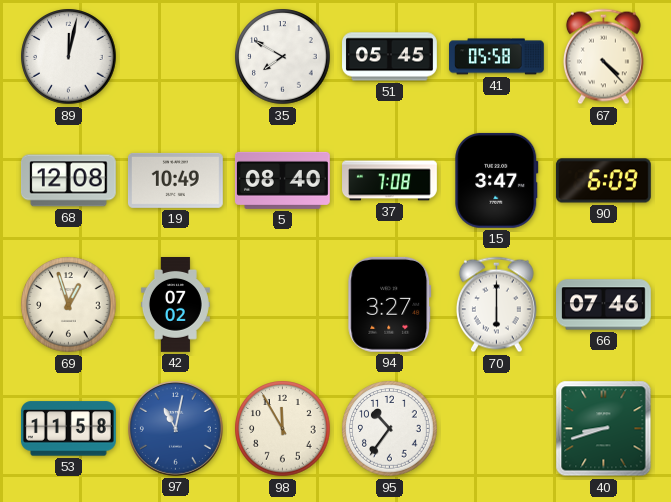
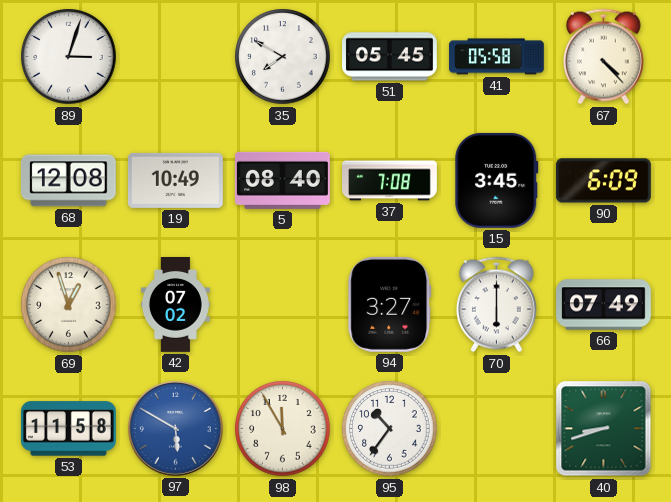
89: 12:02 -> 3:03
15: 3:47 -> 3:45
66: 07:46 -> 07:49
97: 11:02 -> 5:50
